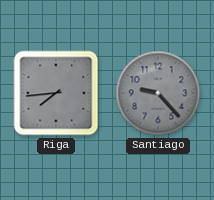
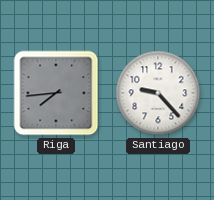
Santiago dial: grey -> white
